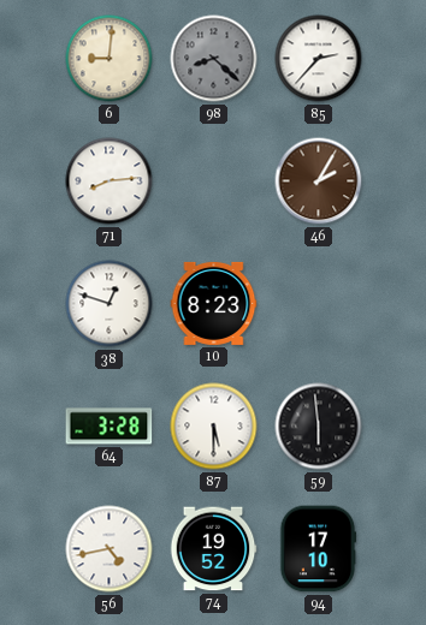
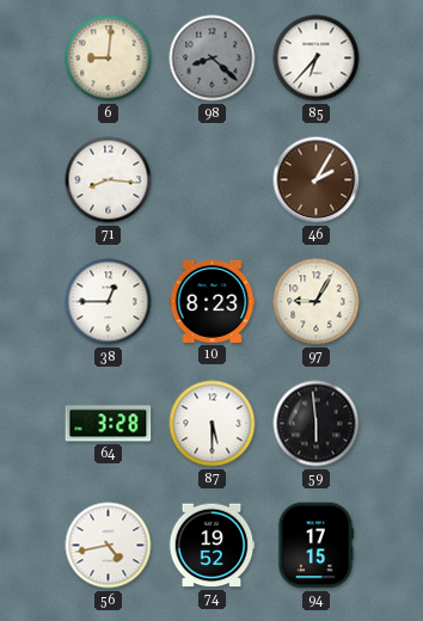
85: 2:37 -> 6:37
71: 8:14 -> 8:16
38: 12:48 -> 12:45
97: none -> 9:05
94: 17:10 -> 17:15
